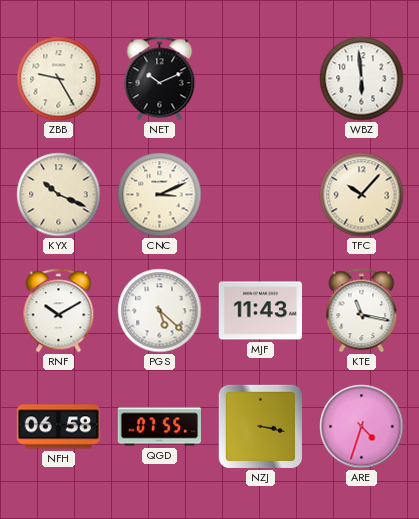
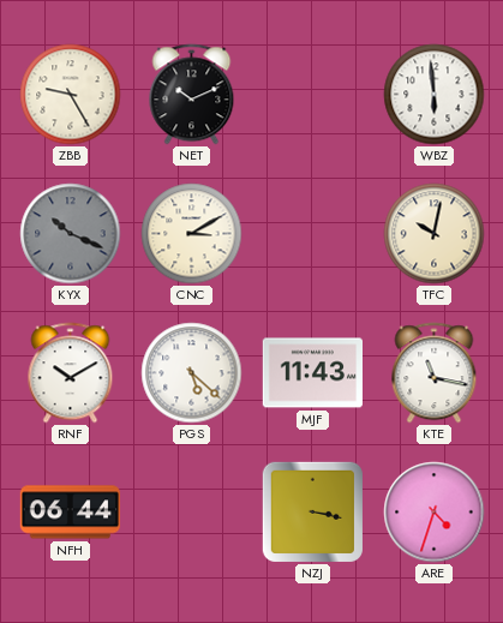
KYX dial: cream -> grey
CNC: 3:11 -> 3:10
TFC: 10:07 -> 10:02
NFH: 06:58 -> 06:44
QGD: 07:55 -> none
